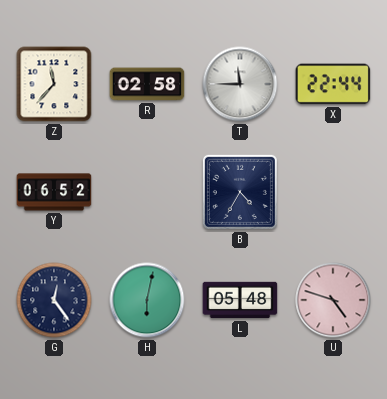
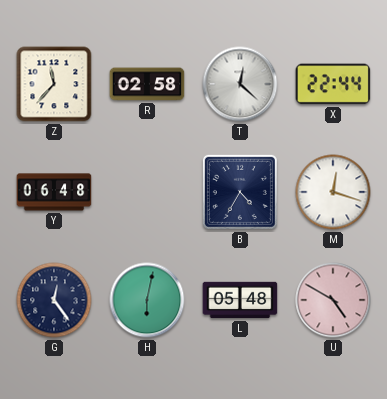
T: 11:45 -> 12:22
Y: 06:52 -> 06:48
M: none -> 12:18
U: 4:48 -> 4:50
